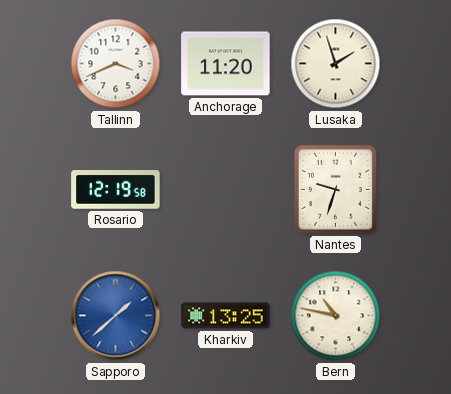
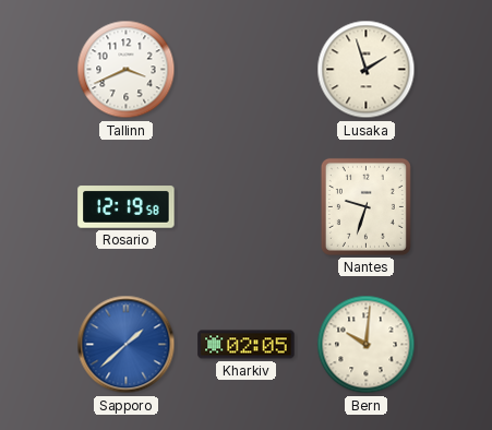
Anchorage: 11:20 -> none
Kharkiv: 13:25 -> 02:05
Bern: 10:47 -> 10:01
